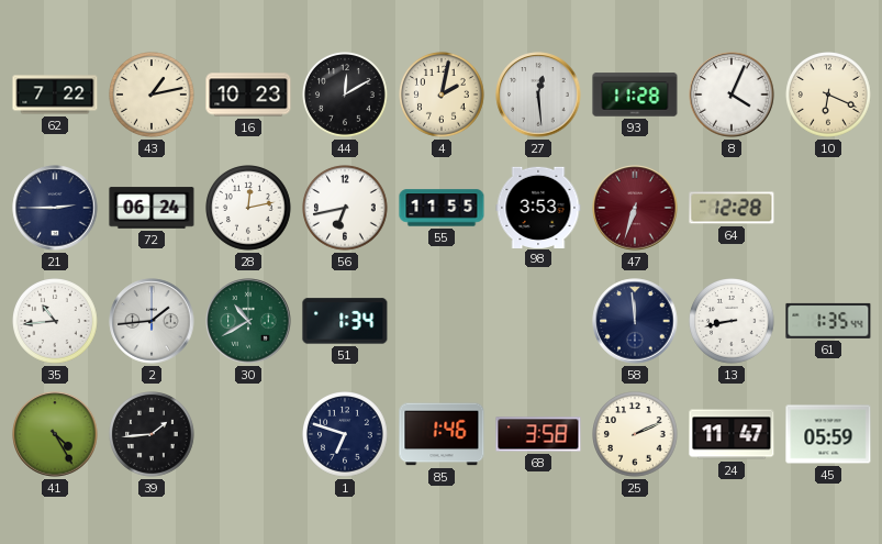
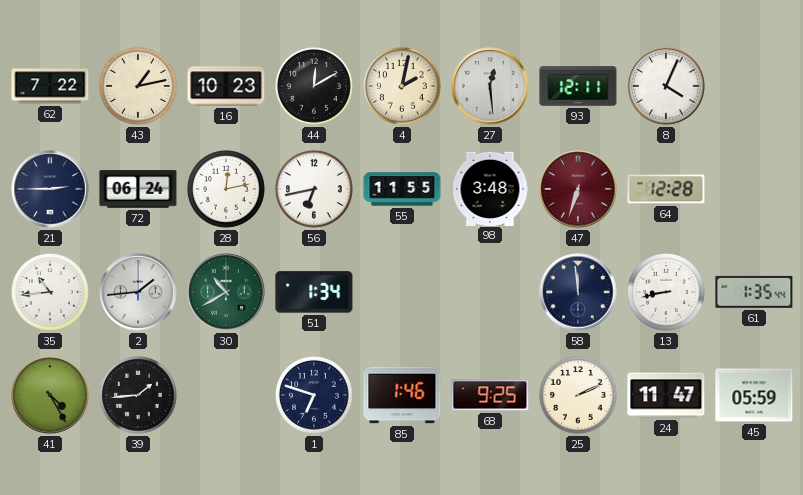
93: 11:28 -> 12:11
10: 6:19 -> none
98: 3:53 -> 3:48
68: 3:58 -> 9:25
